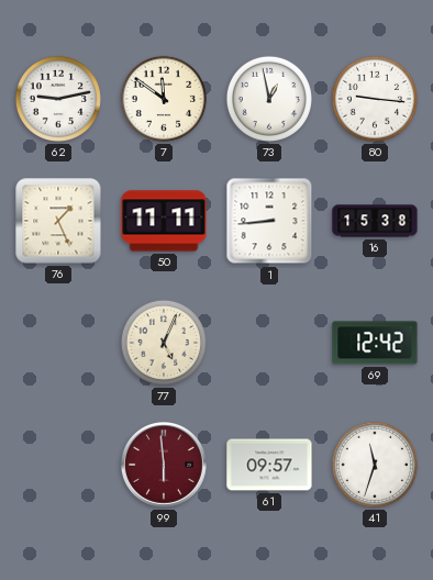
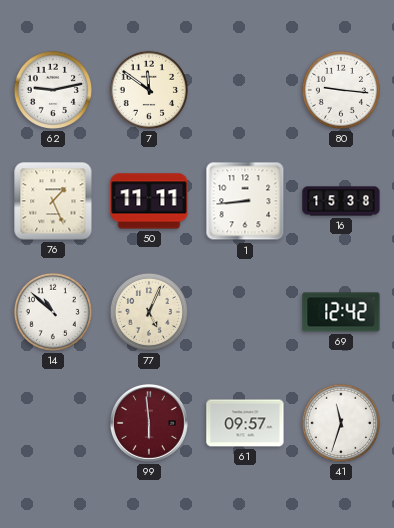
73: 12:58 -> none
14: none -> 10:52
